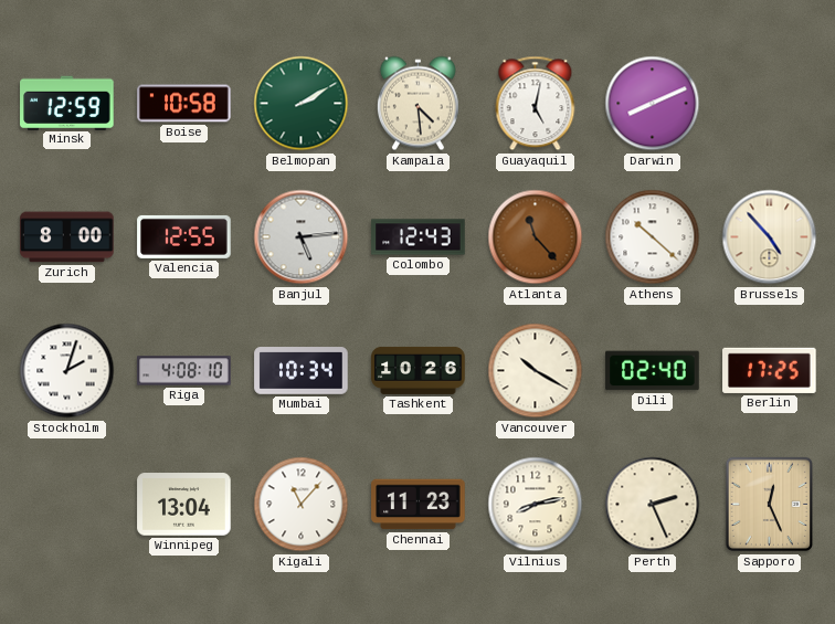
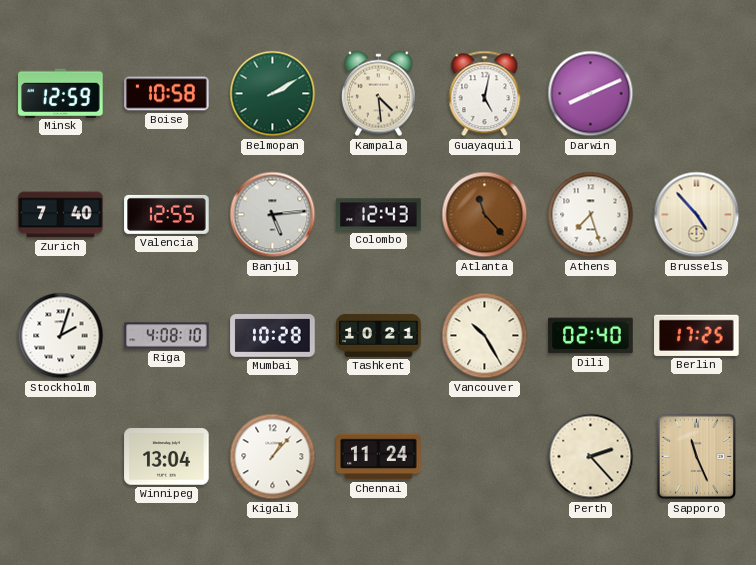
Zurich: 8:00 -> 7:40
Athens: 10:22 -> 7:27
Mumbai: 10:34 -> 10:28
Tashkent: 10:26 -> 10:21
Vancouver: 10:20 -> 10:25
Kigali: 11:07 -> 1:07
Chennai: 11:23 -> 11:24
Vilnius: 8:13 -> none
Perth: 2:26 -> 2:23
Sapporo: 12:26 -> 11:26
